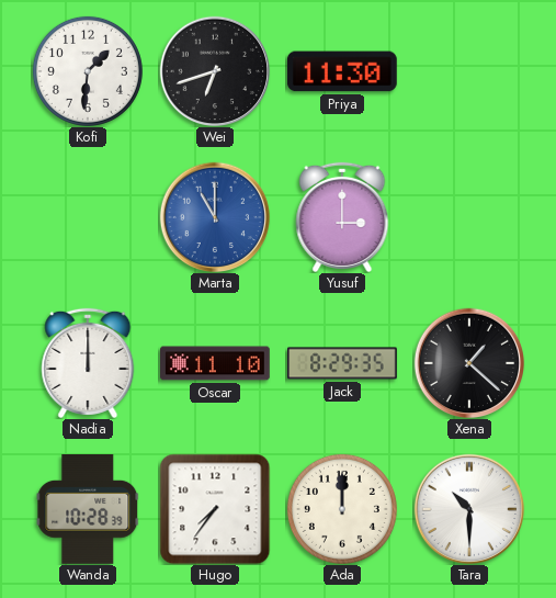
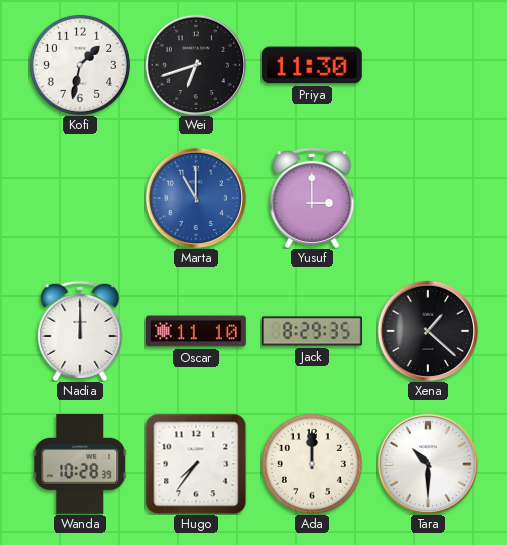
Kofi: 1:31 -> 1:32
